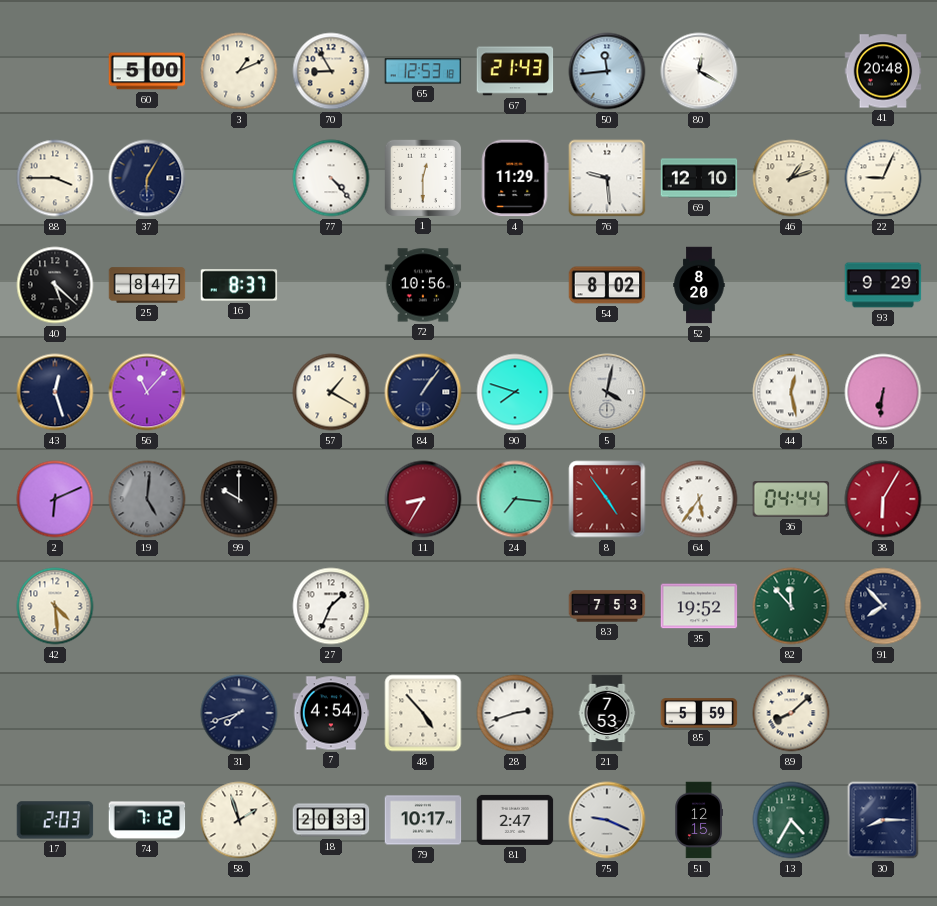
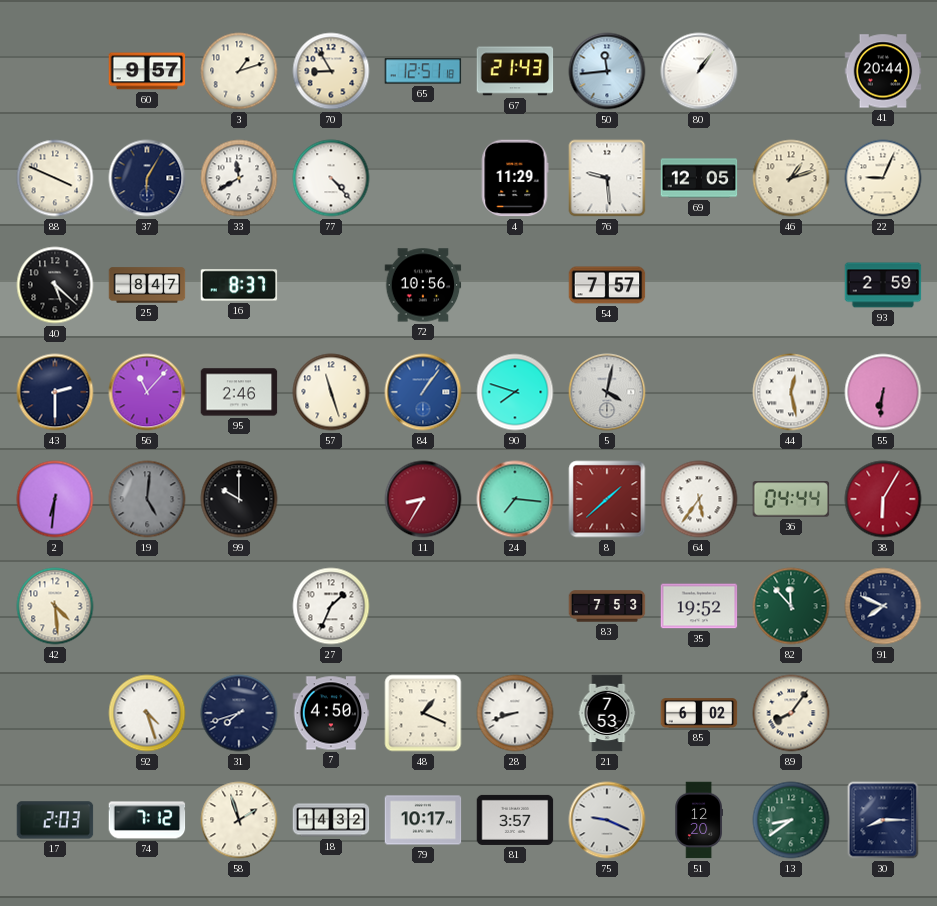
60: 5:00 -> 9:57
3: 1:11 -> 1:12
65: 12:53 -> 12:51
80: 12:20 -> 1:06
41: 20:48 -> 20:44
88: 3:45 -> 3:49
33: none -> 11:40
1: 12:30 -> none
69: 12:10 -> 12:05
54: 8:02 -> 7:57
52: 8:20 -> none
93: 9:29 -> 2:59
43: 12:27 -> 2:30
95: none -> 2:46
57: 1:20 -> 11:27
84 dial: navy -> blue
2: 6:11 -> 6:31
8: 4:54 -> 1:38
91: 7:53 -> 7:49
92: none -> 4:27
7: 4:54 -> 4:50
48: 4:53 -> 1:19
28: 2:42 -> 8:42
85: 5:59 -> 6:02
89: 8:08 -> 8:06
18: 20:33 -> 14:32
81: 2:47 -> 3:57
51: 12:15 -> 12:20
13: 4:35 -> 8:39
